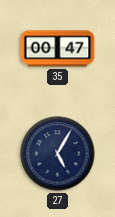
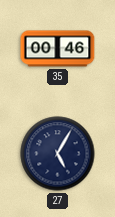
35: 00:47 -> 00:46
